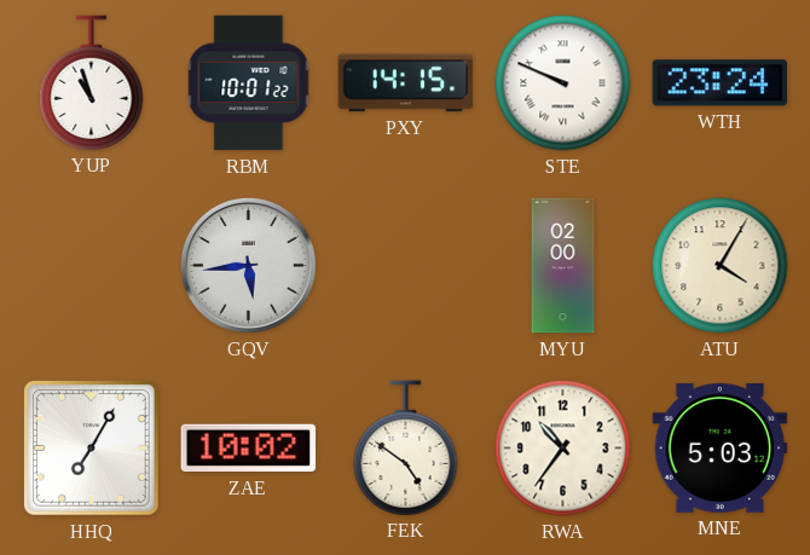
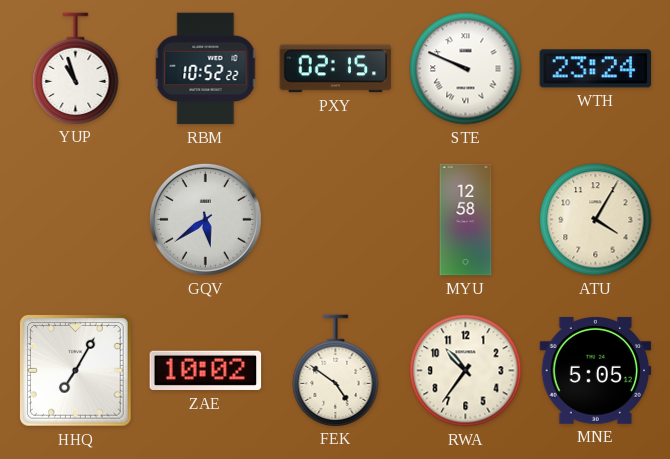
RBM: 10:01 -> 10:52
PXY: 14:15 -> 02:15
GQV: 5:44 -> 5:39
MYU: 02:00 -> 12:58
MNE: 5:03 -> 5:05
